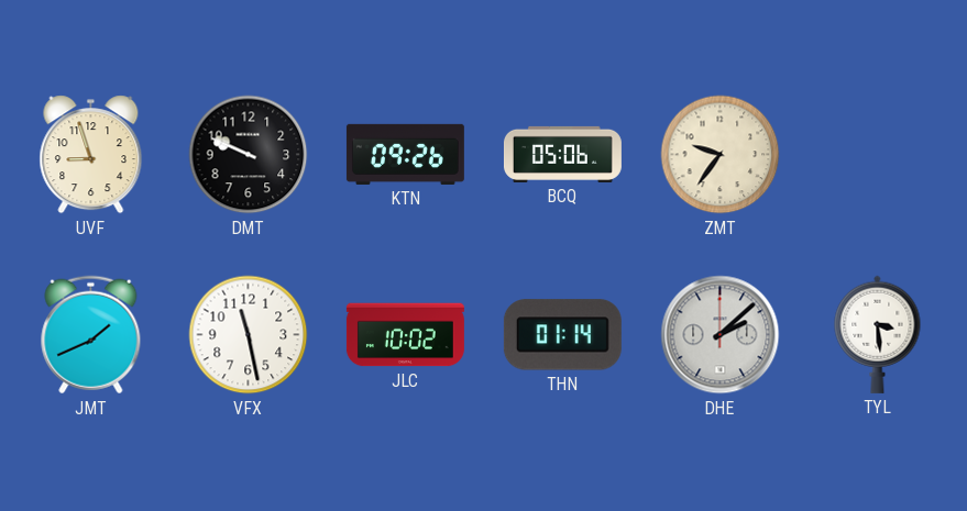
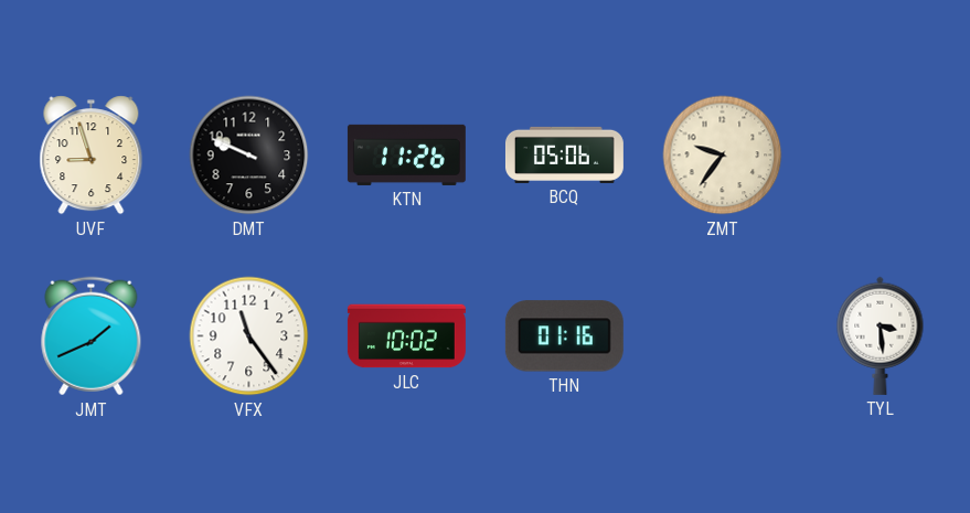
KTN: 09:26 -> 11:26
VFX: 11:28 -> 11:24
THN: 01:14 -> 01:16
DHE: 2:08 -> none
